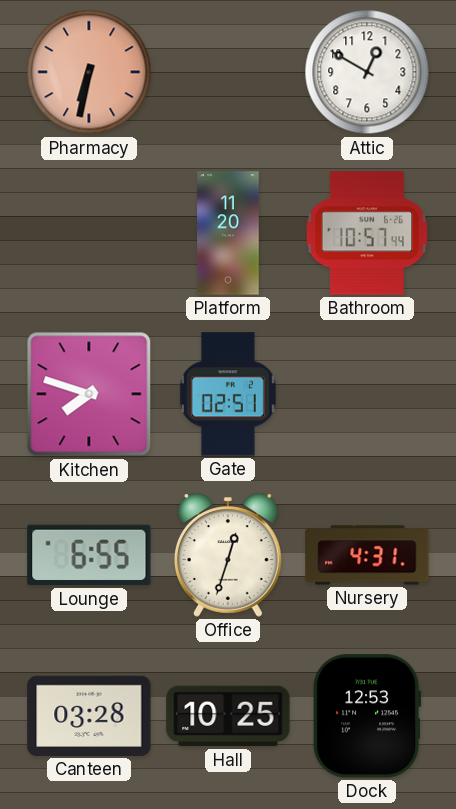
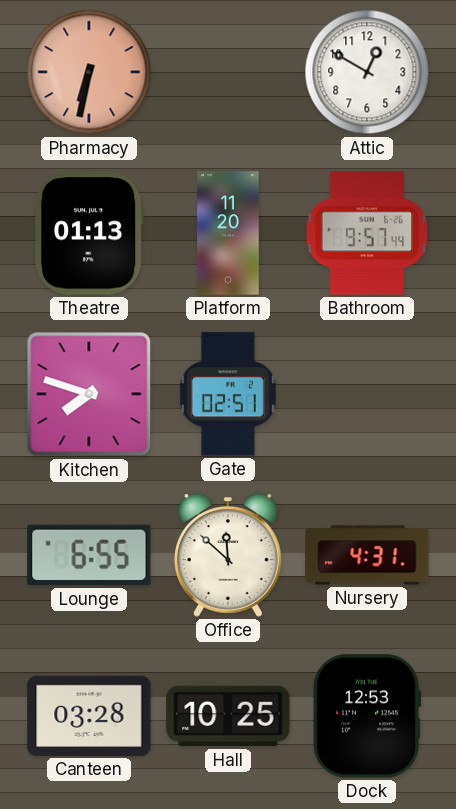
Theatre: none -> 01:13
Bathroom: 10:57 -> 9:57
Office: 12:33 -> 11:52
